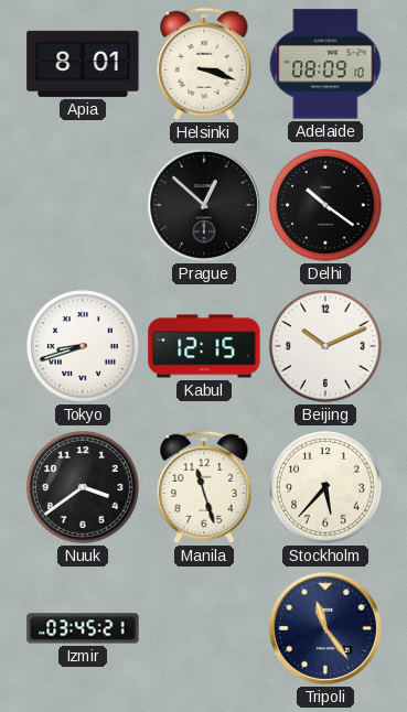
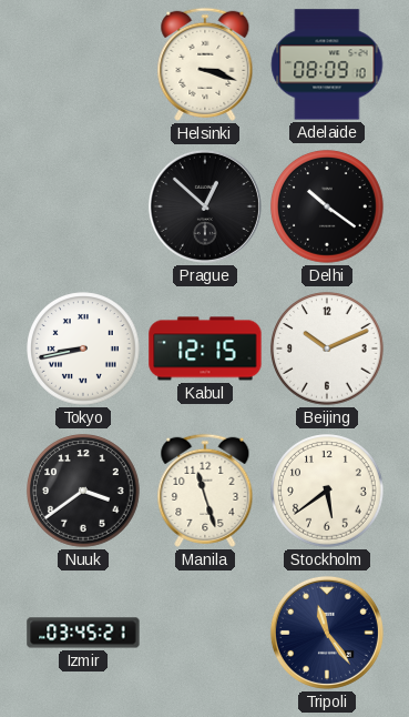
Apia: 8:01 -> none
Tokyo: 8:42 -> 8:43
Stockholm: 5:37 -> 5:39
